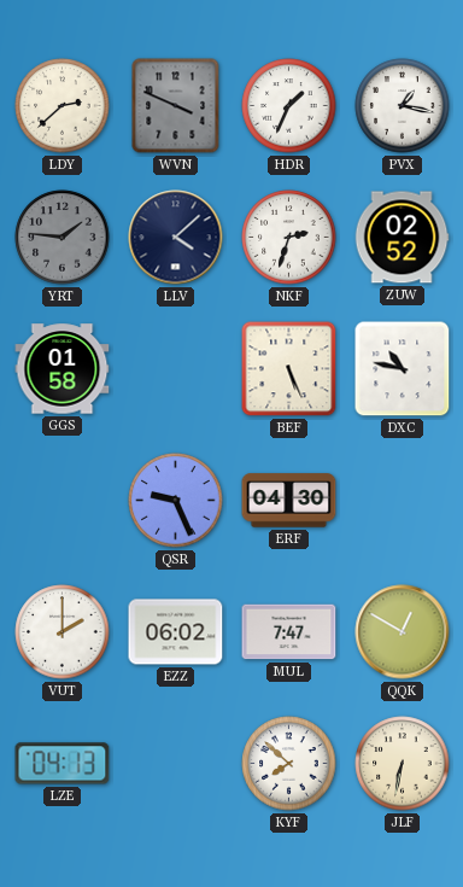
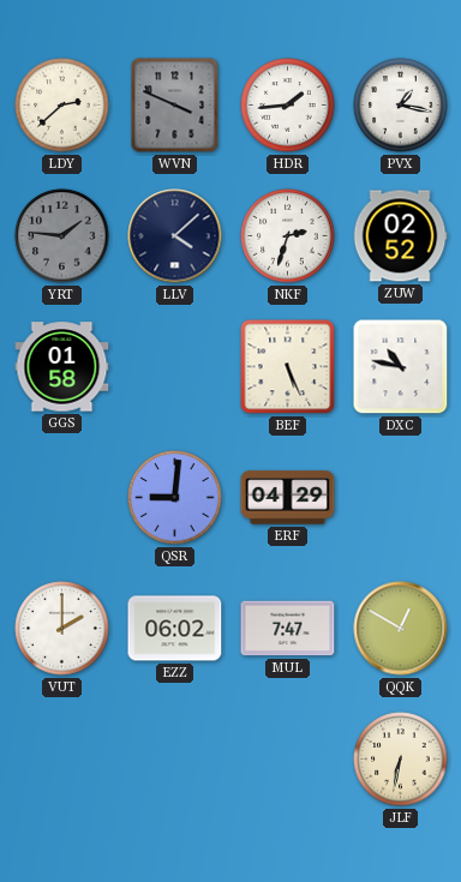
HDR: 1:34 -> 1:44
QSR: 9:26 -> 9:01
ERF: 04:30 -> 04:29
LZE: 04:13 -> none
KYF: 7:52 -> none
